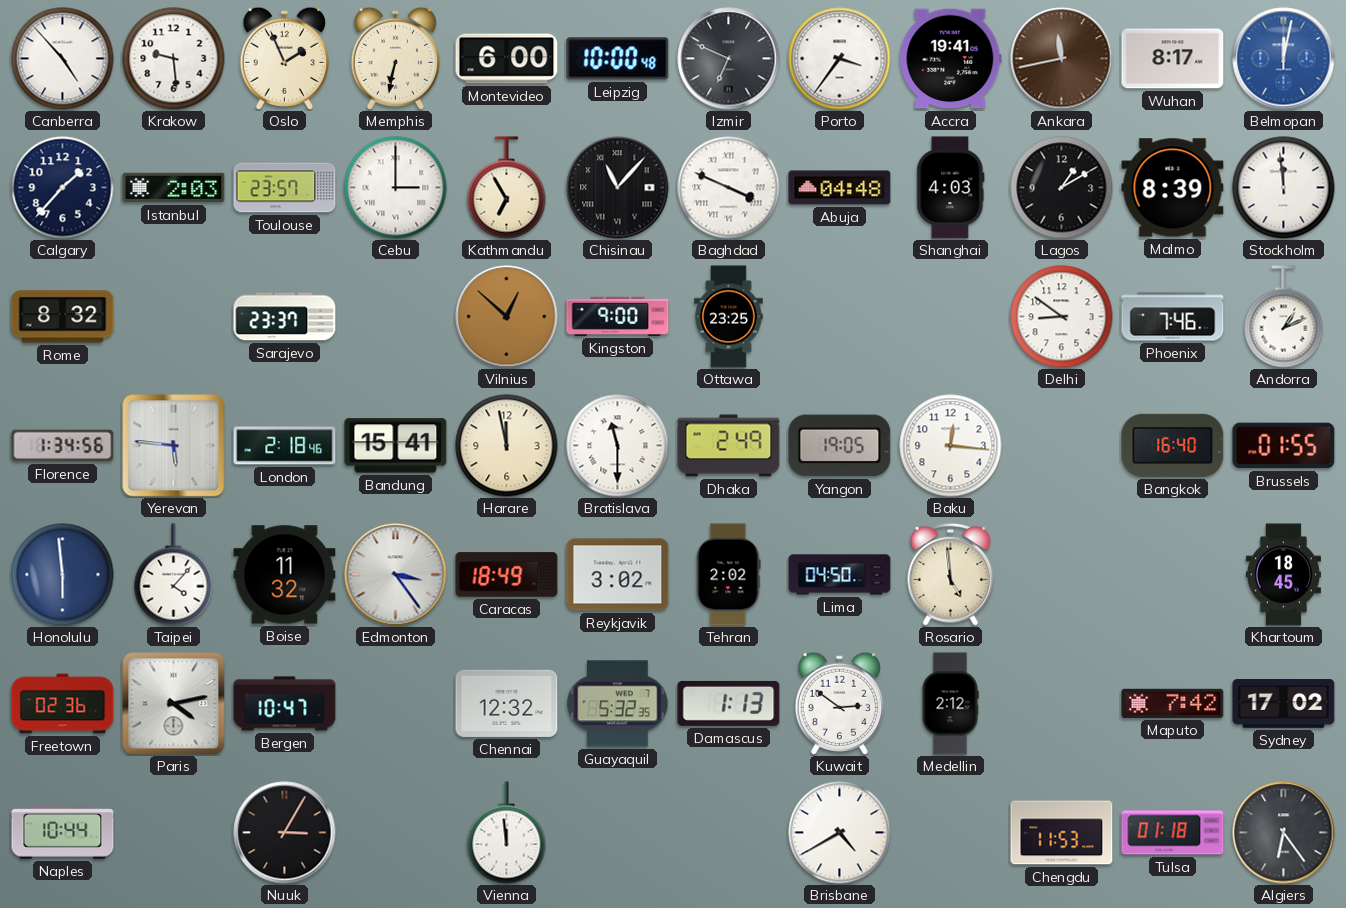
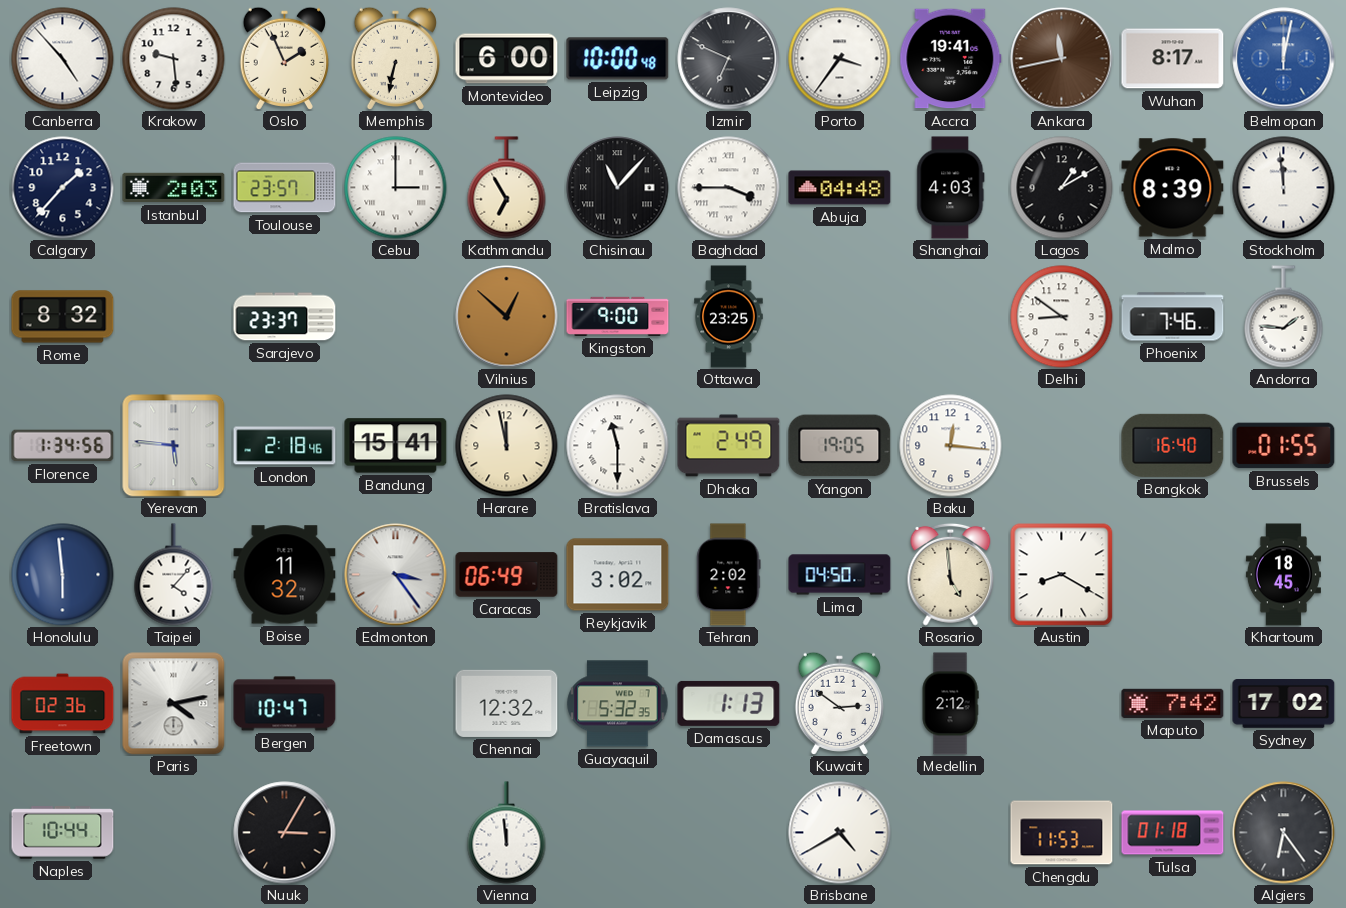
Baghdad: 3:49 -> 3:45
Andorra: 1:11 -> 1:46
Caracas: 18:49 -> 06:49
Austin: none -> 8:20
